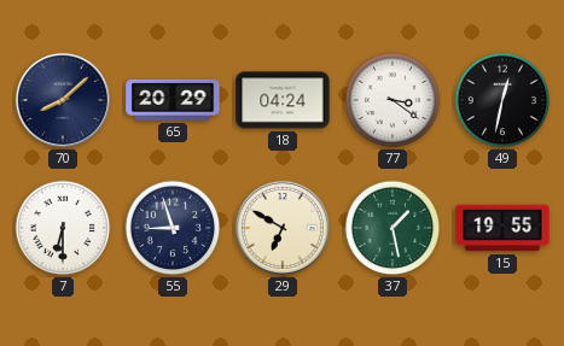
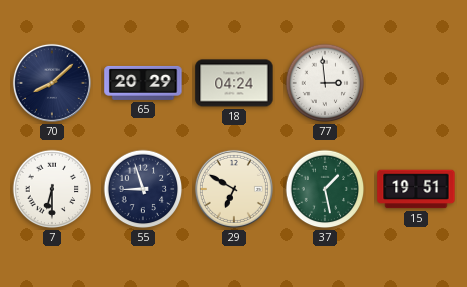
77: 3:21 -> 2:59
49: 12:32 -> none
15: 19:55 -> 19:51
